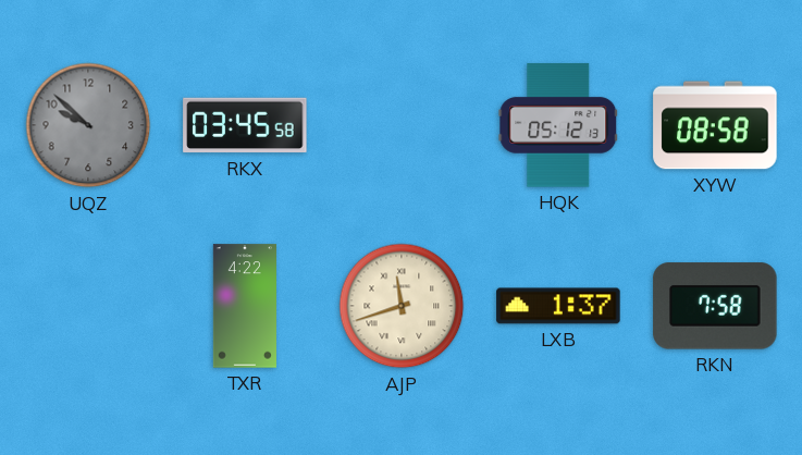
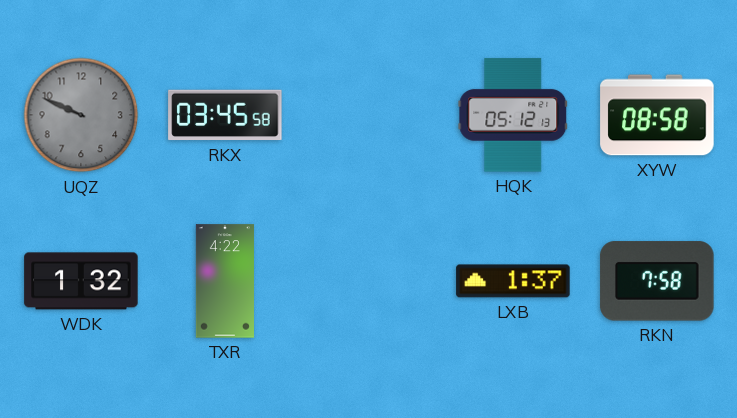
UQZ: 9:52 -> 9:49
WDK: none -> 1:32
AJP: 11:42 -> none
